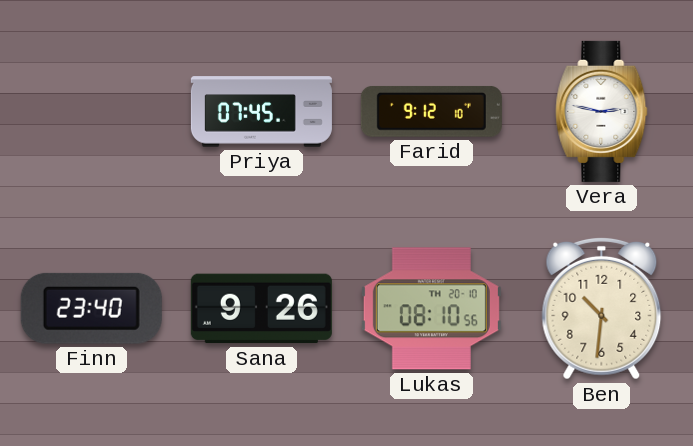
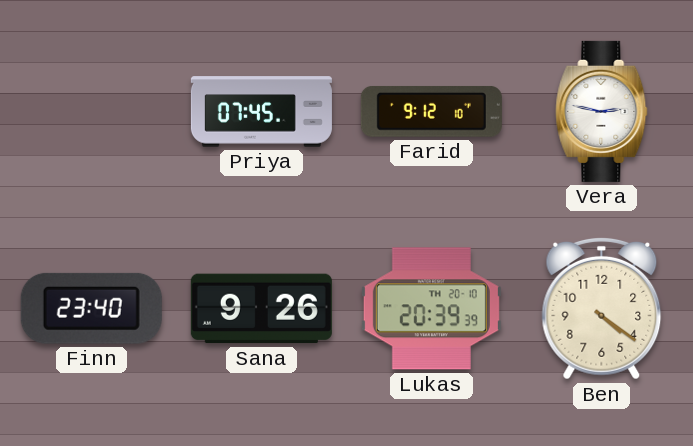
Lukas: 08:10 -> 20:39
Ben: 10:31 -> 4:21
